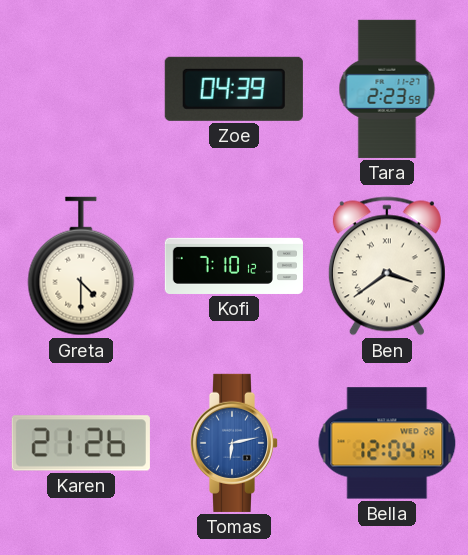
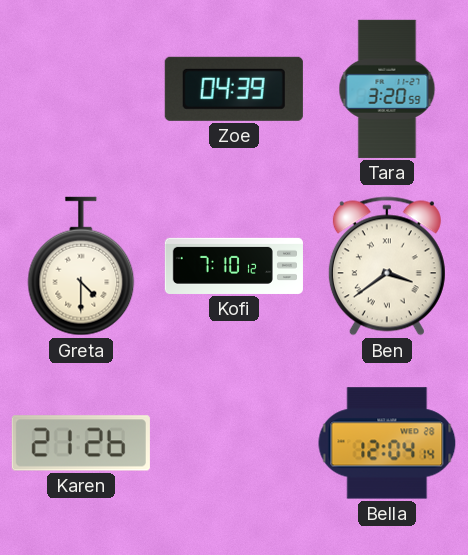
Tara: 2:23 -> 3:20
Tomas: 6:13 -> none
